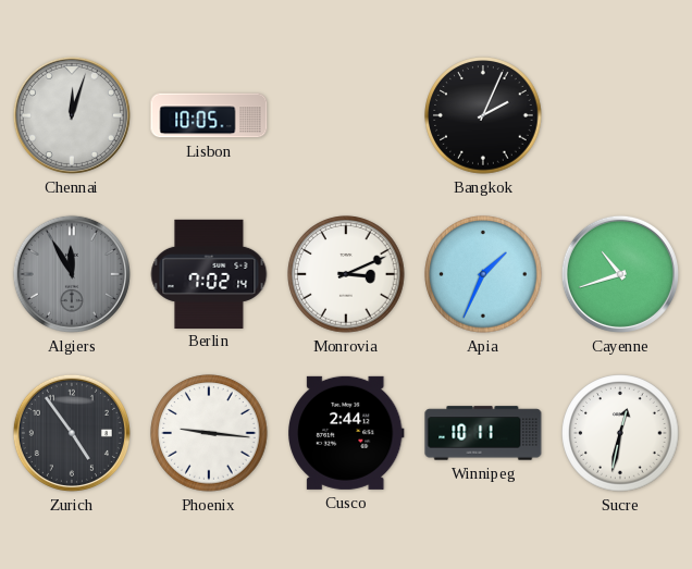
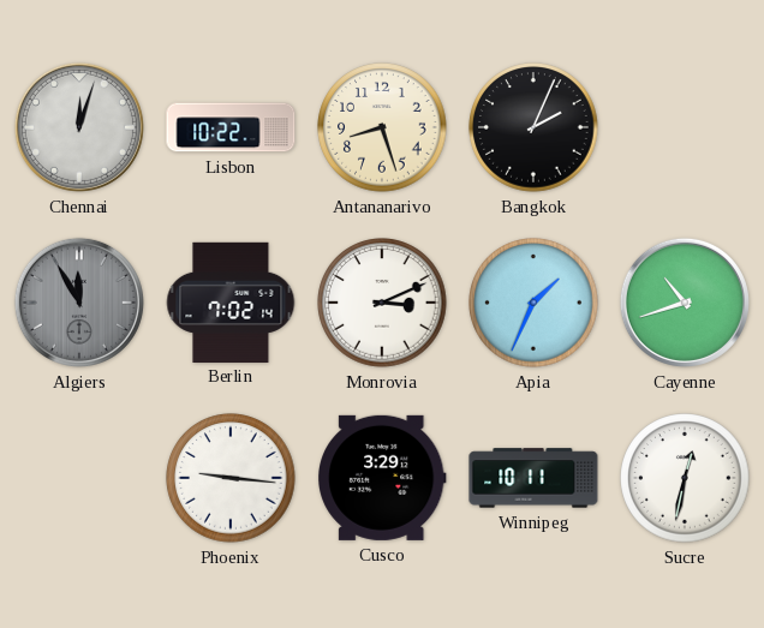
Lisbon: 10:05 -> 10:22
Antananarivo: none -> 8:27
Zurich: 4:54 -> none
Cusco: 2:44 -> 3:29
